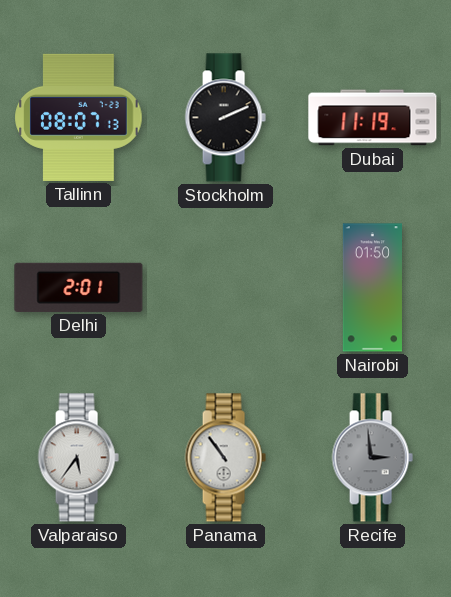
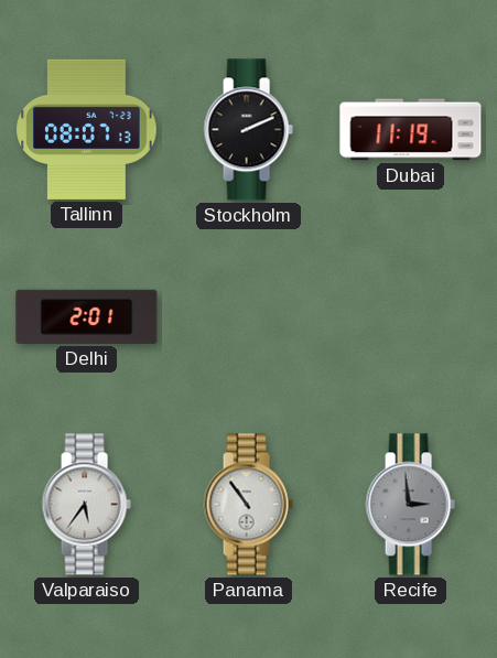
Nairobi: 01:50 -> none
